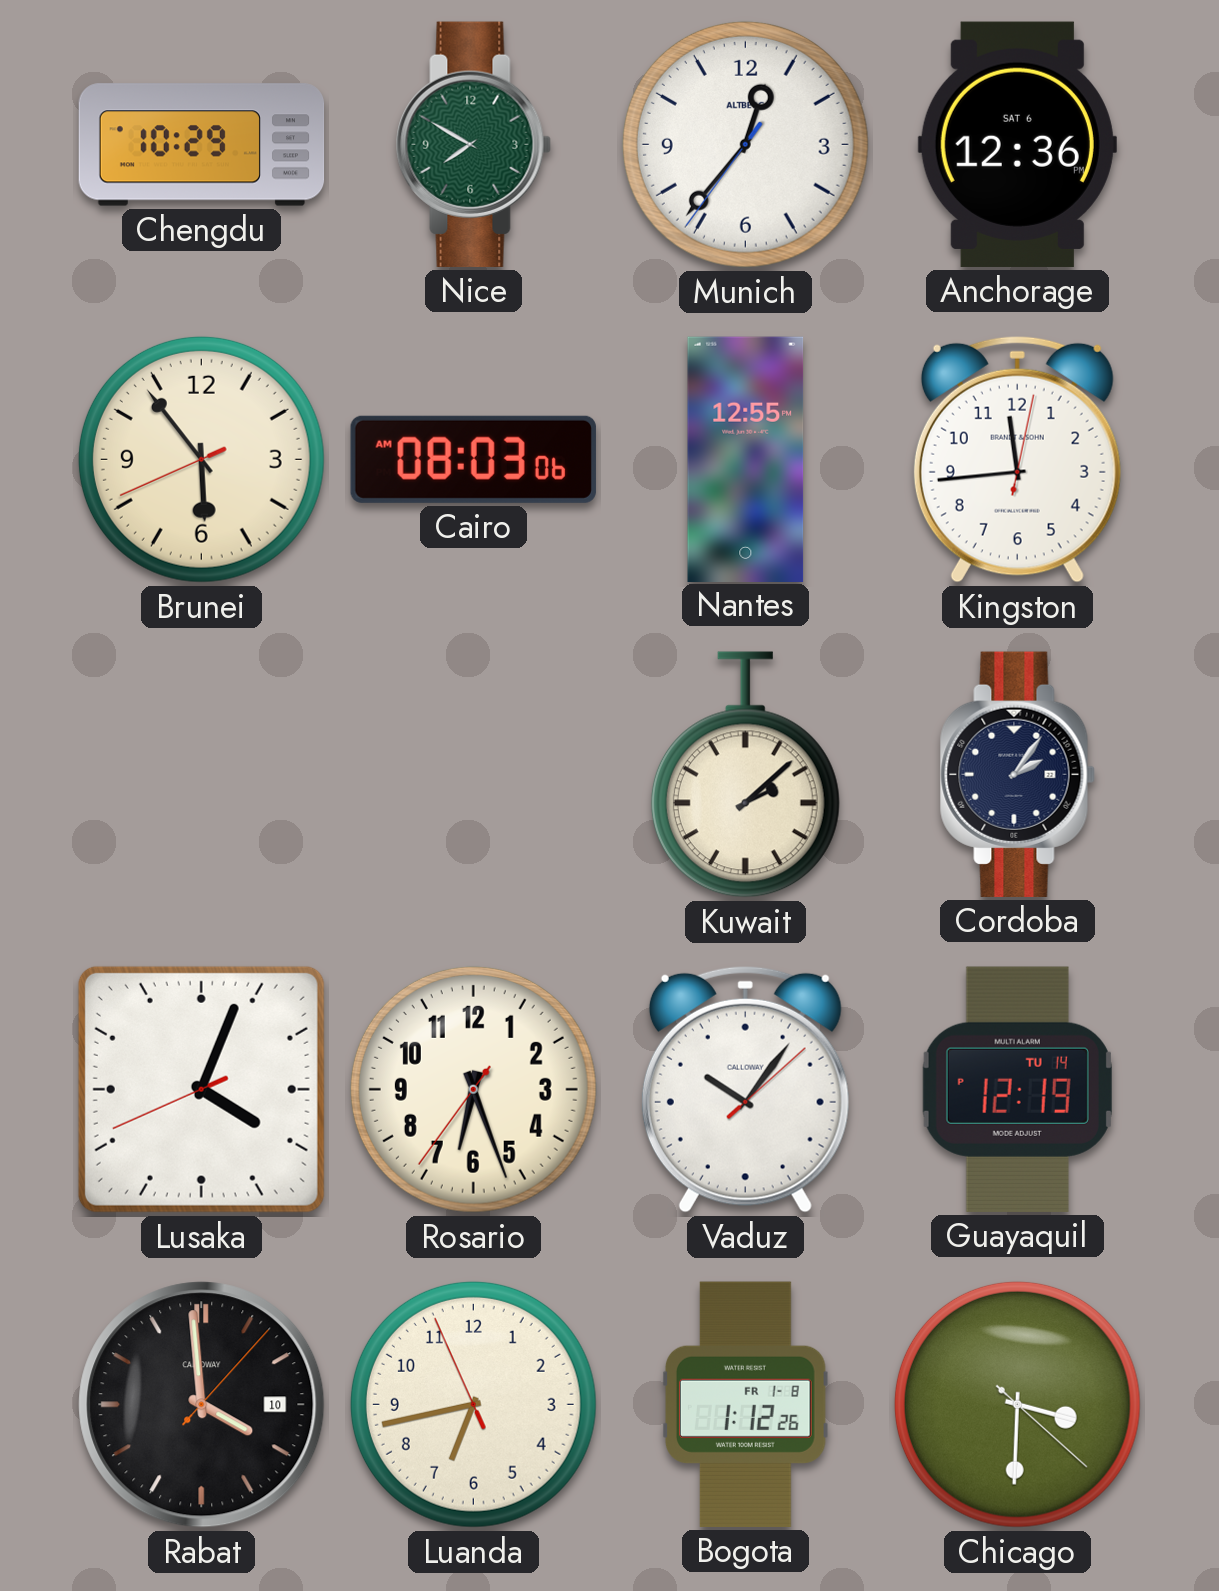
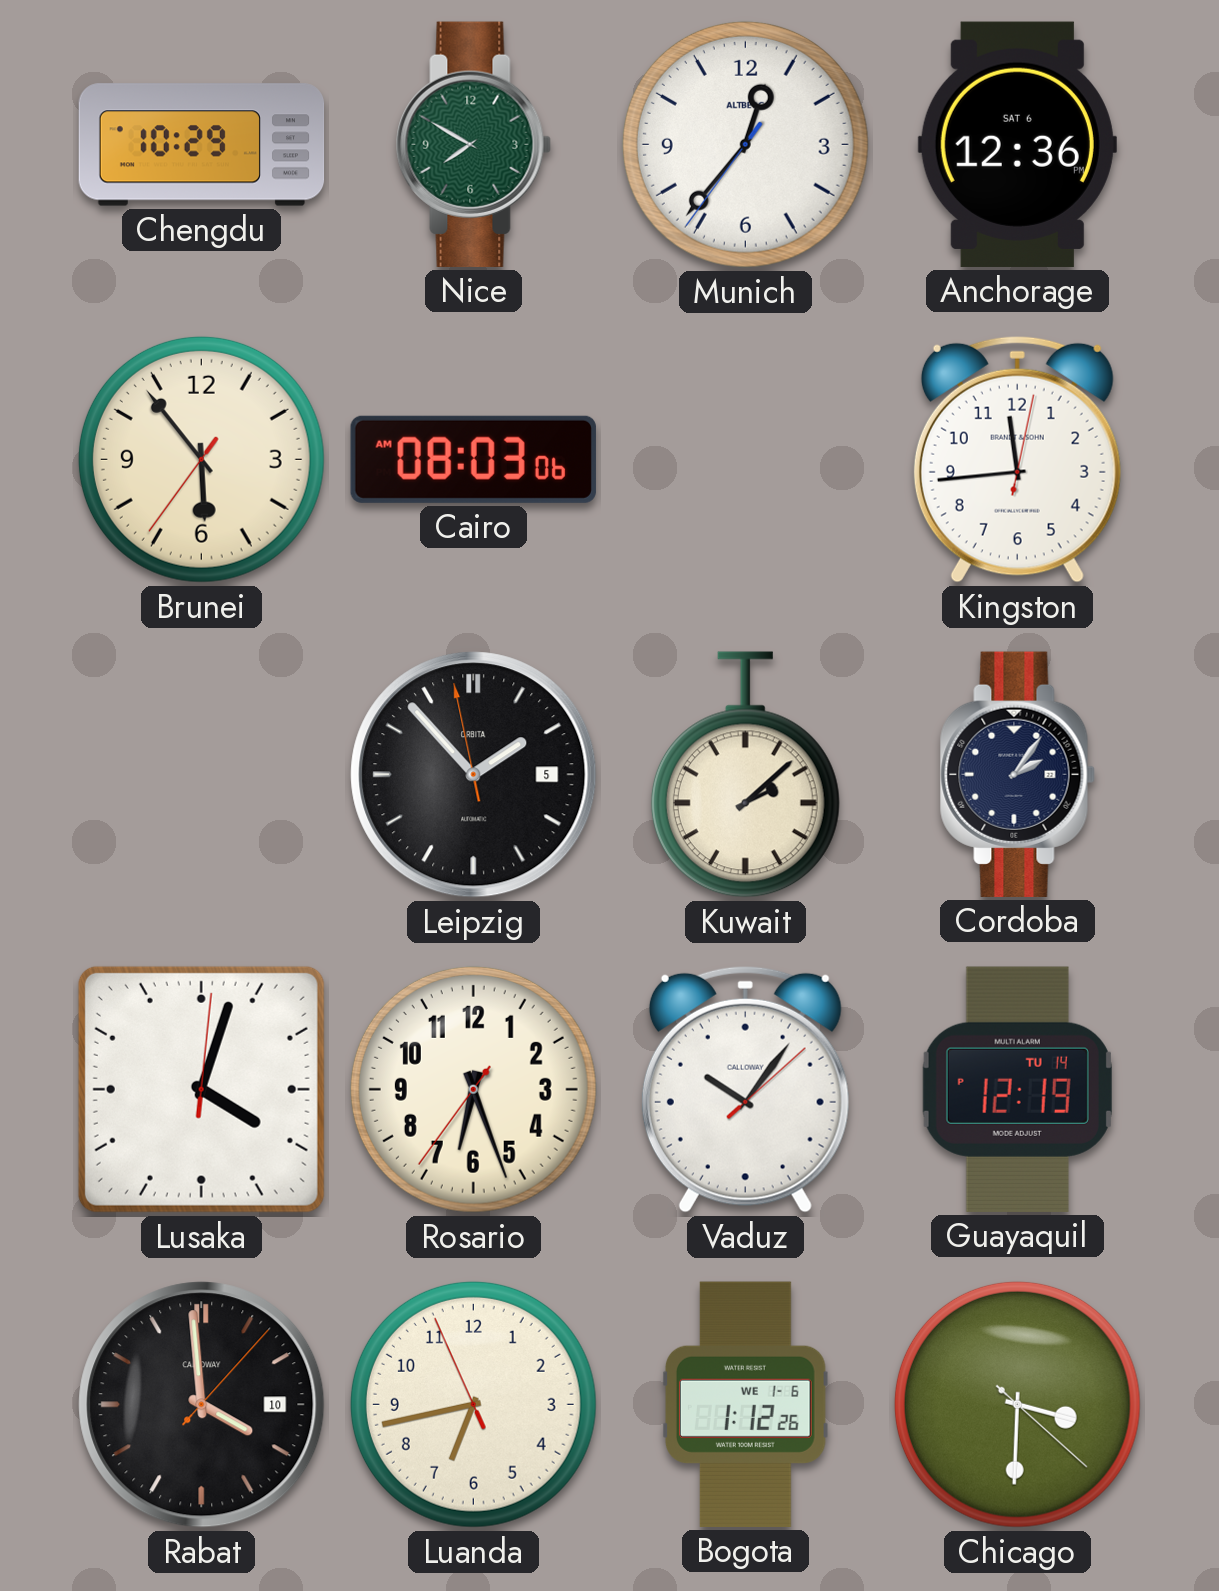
Brunei: 5:53:41 -> 5:53:36
Nantes: 12:55 -> none
Leipzig: none -> 1:52
Lusaka: 4:03:41 -> 4:03:01
Bogota date: FR 1-8 -> WE 1-6
